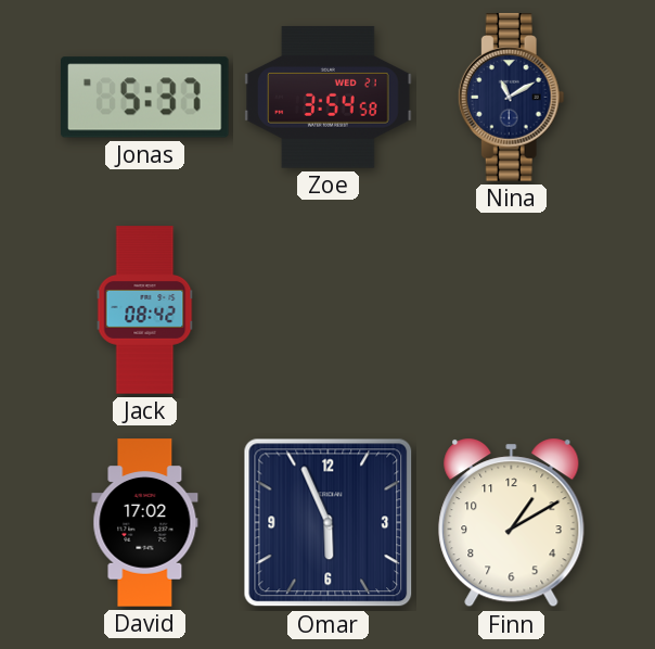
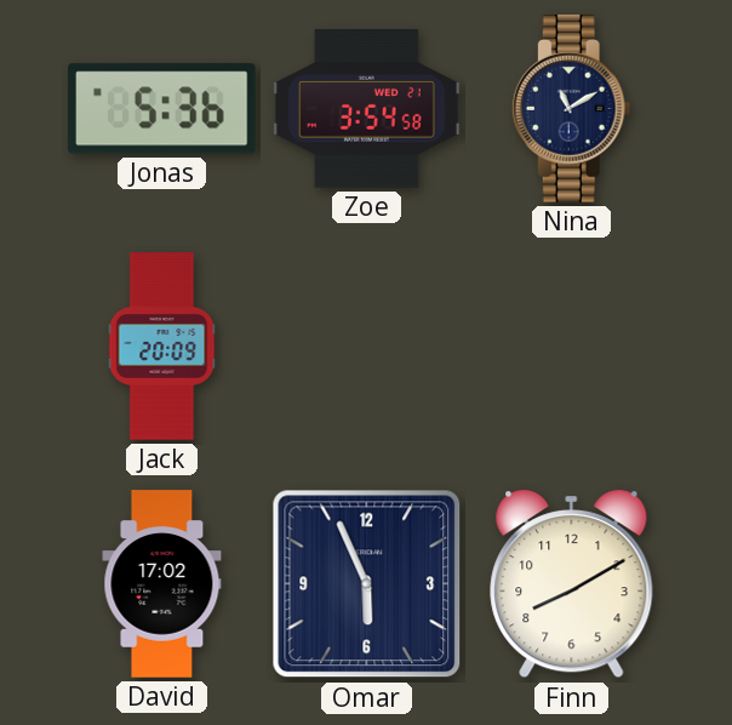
Jonas: 5:37 -> 5:36
Jack: 08:42 -> 20:09
Finn: 1:10 -> 8:10
